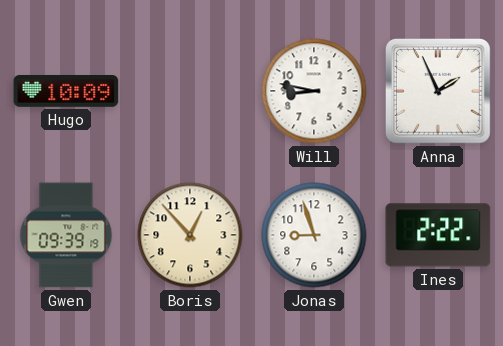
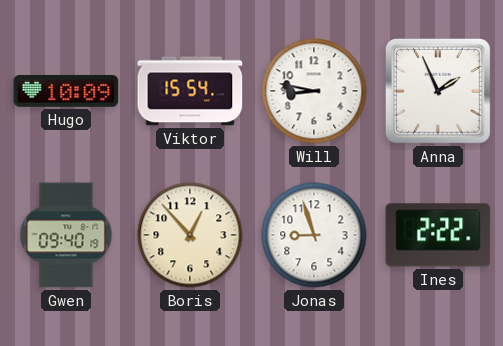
Viktor: none -> 15:54
Gwen: 09:39 -> 09:40
